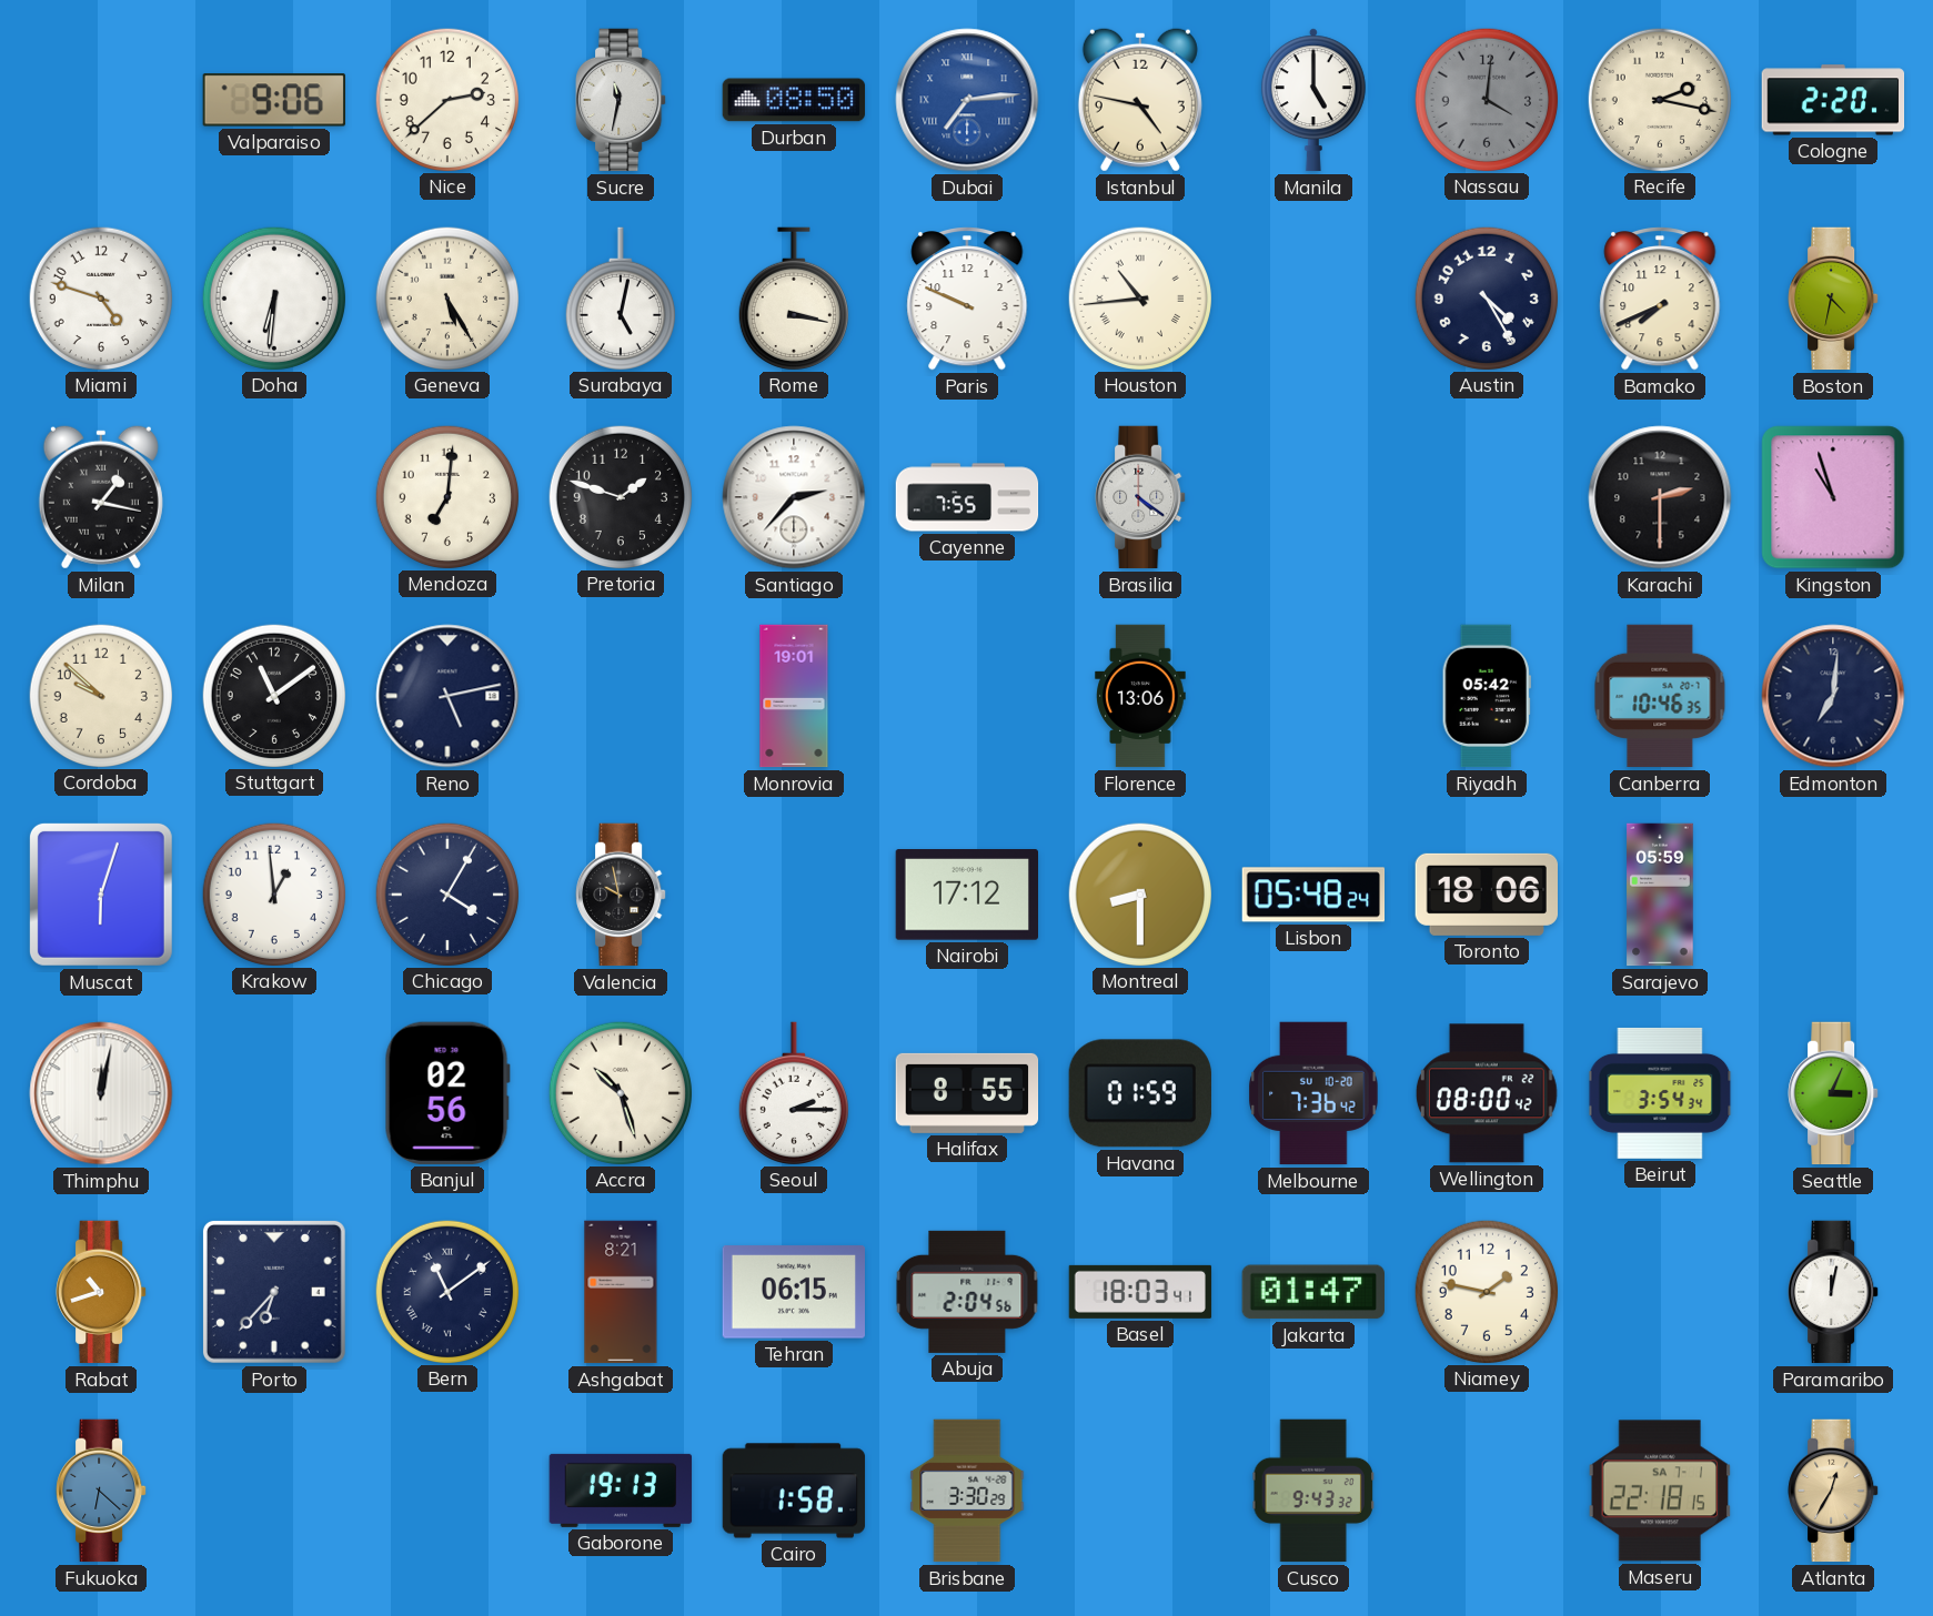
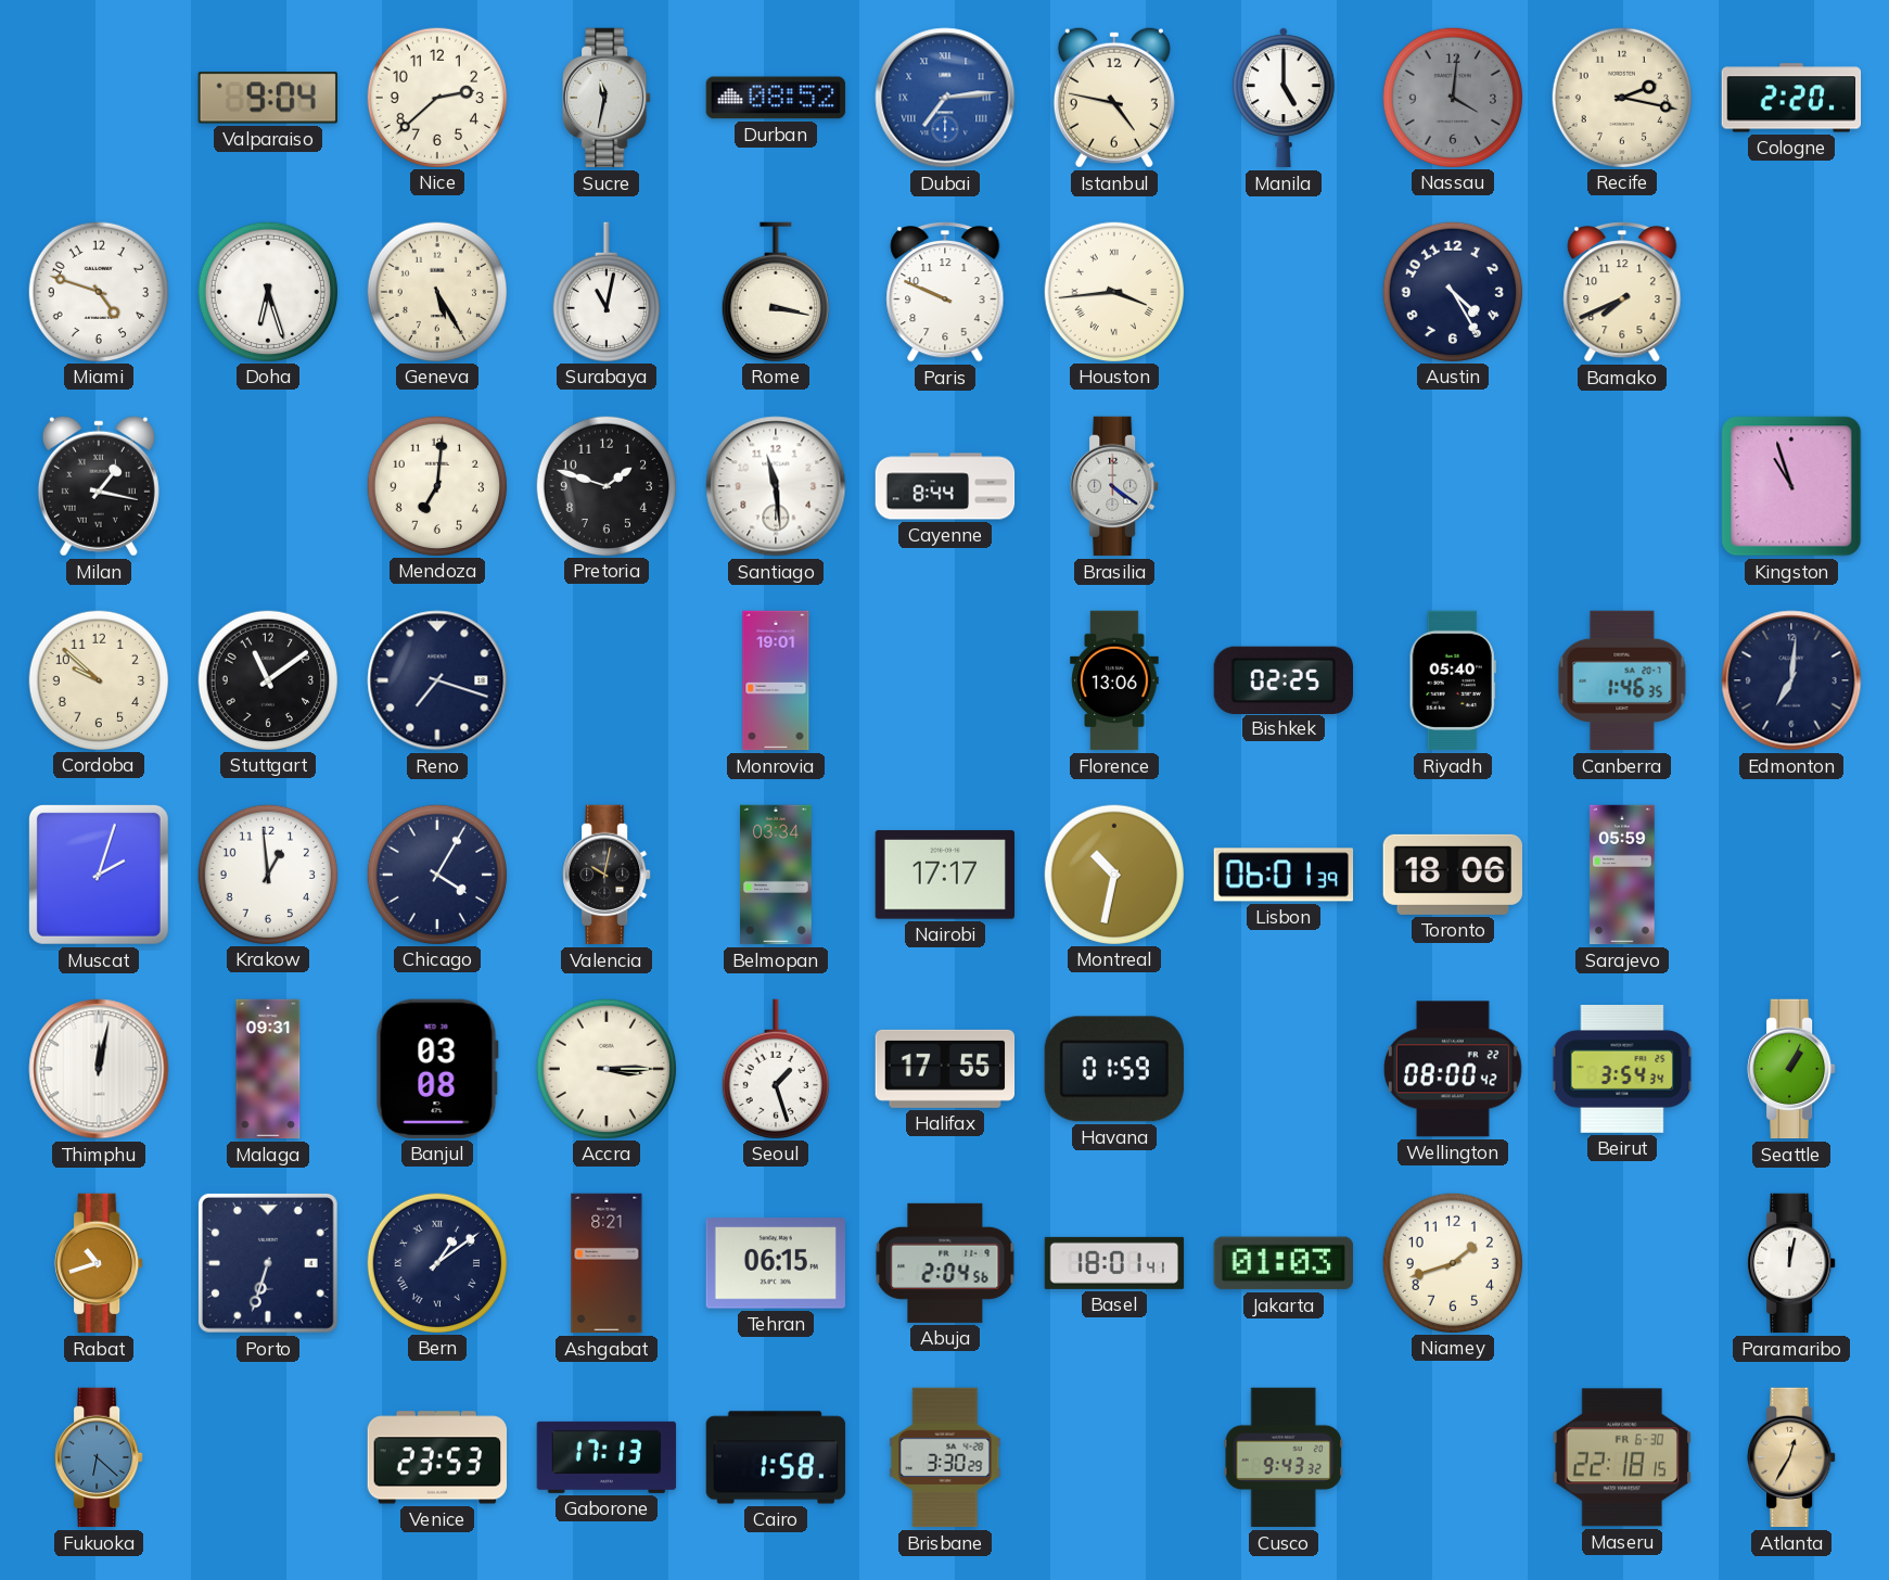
Valparaiso: 9:06 -> 9:04
Durban: 08:50 -> 08:52
Doha: 6:31 -> 6:27
Surabaya: 5:02 -> 11:02
Houston: 10:44 -> 3:44
Boston: 4:32 -> none
Santiago: 2:37 -> 11:29
Cayenne: 7:55 -> 8:44
Karachi: 2:30 -> none
Reno: 5:13 -> 7:18
Bishkek: none -> 02:25
Riyadh: 05:42 -> 05:40
Canberra: 10:46 -> 1:46
Muscat: 6:03 -> 2:03
Valencia: 9:58 -> 10:02
Belmopan: none -> 03:34
Nairobi: 17:12 -> 17:17
Montreal: 8:30 -> 10:32
Lisbon: 05:48 -> 06:01
Malaga: none -> 09:31
Banjul: 02:56 -> 03:08
Accra: 10:27 -> 3:15
Seoul: 2:15 -> 1:27
Halifax: 8:55 -> 17:55
Melbourne: 7:36 -> none
Seattle: 3:04 -> 1:04
Porto: 6:37 -> 6:33
Bern: 11:09 -> 1:09
Basel: 18:03 -> 18:01
Jakarta: 01:47 -> 01:03
Niamey: 1:47 -> 1:42
Venice: none -> 23:53
Gaborone: 19:13 -> 17:13
Maseru date: SA 7-1 -> FR 6-30
